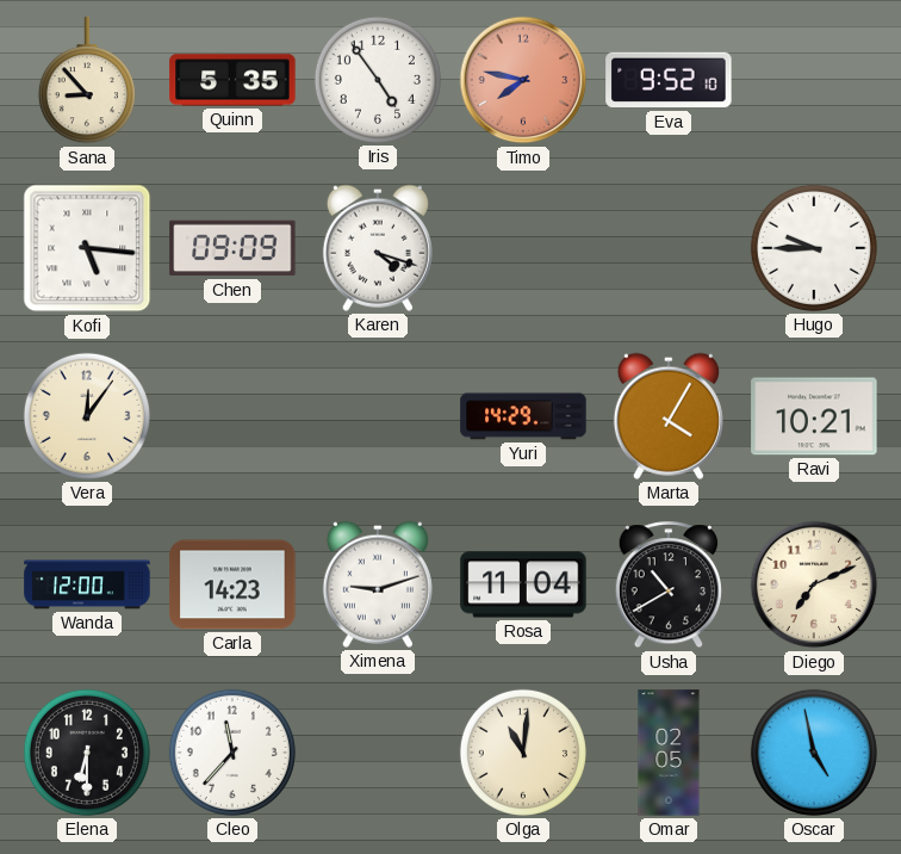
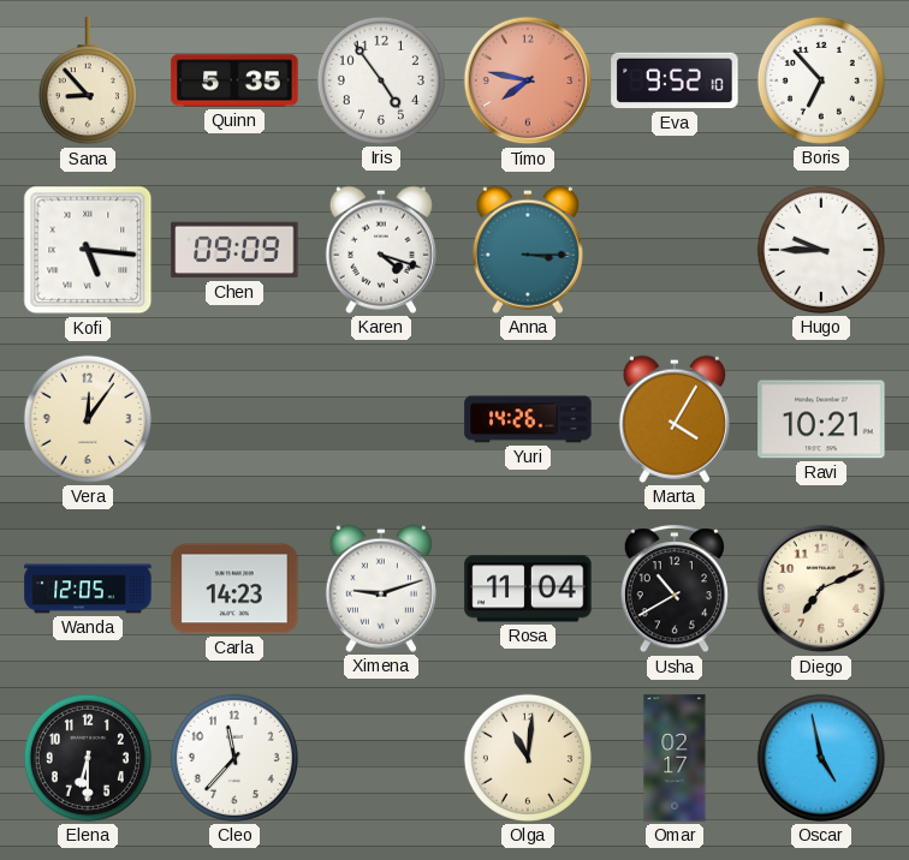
Boris: none -> 6:53
Anna: none -> 3:15
Yuri: 14:29 -> 14:26
Wanda: 12:00 -> 12:05
Omar: 02:05 -> 02:17
